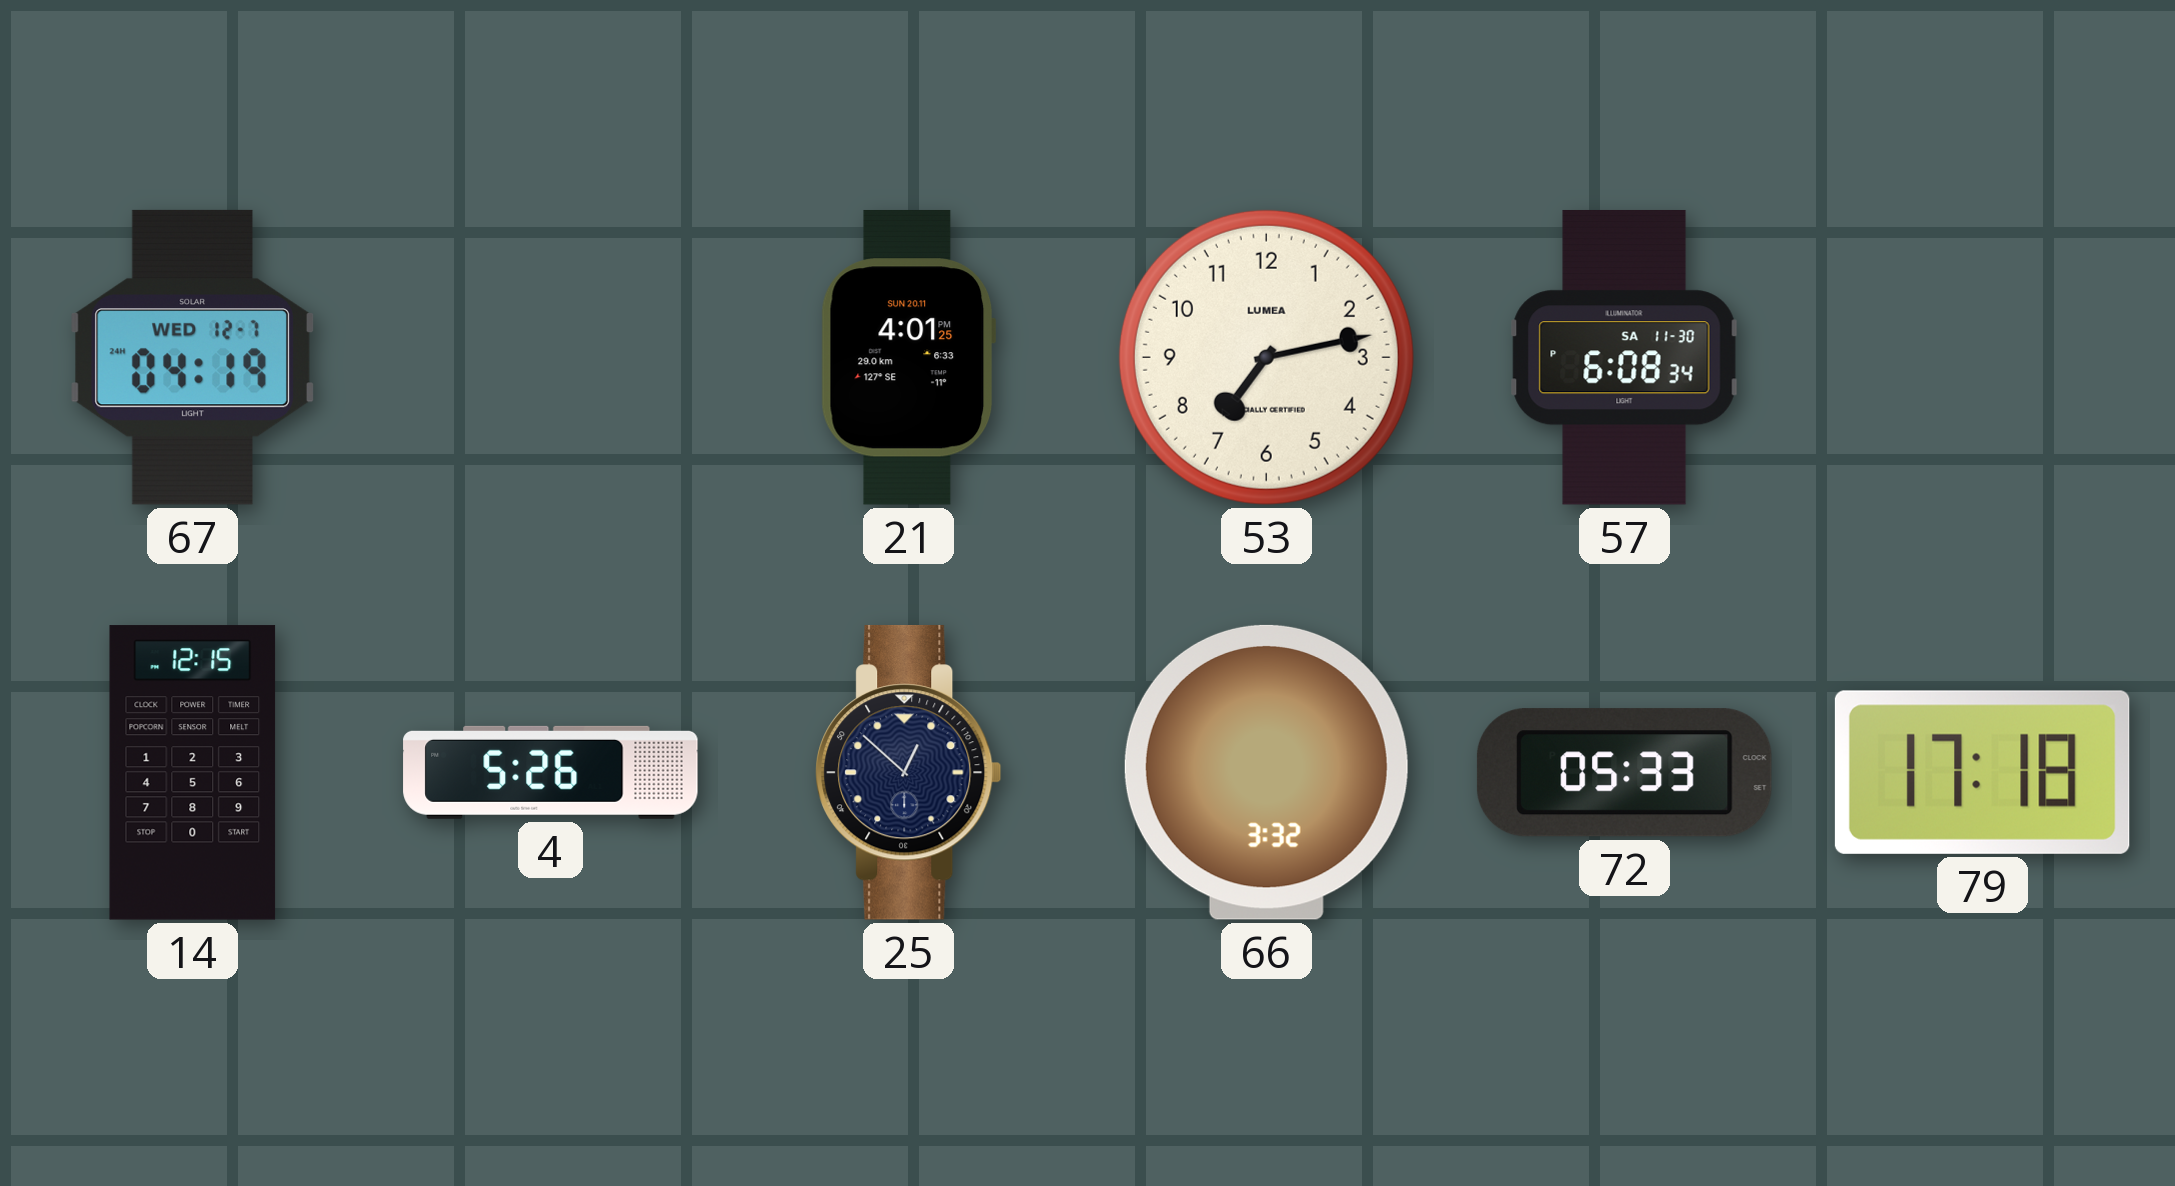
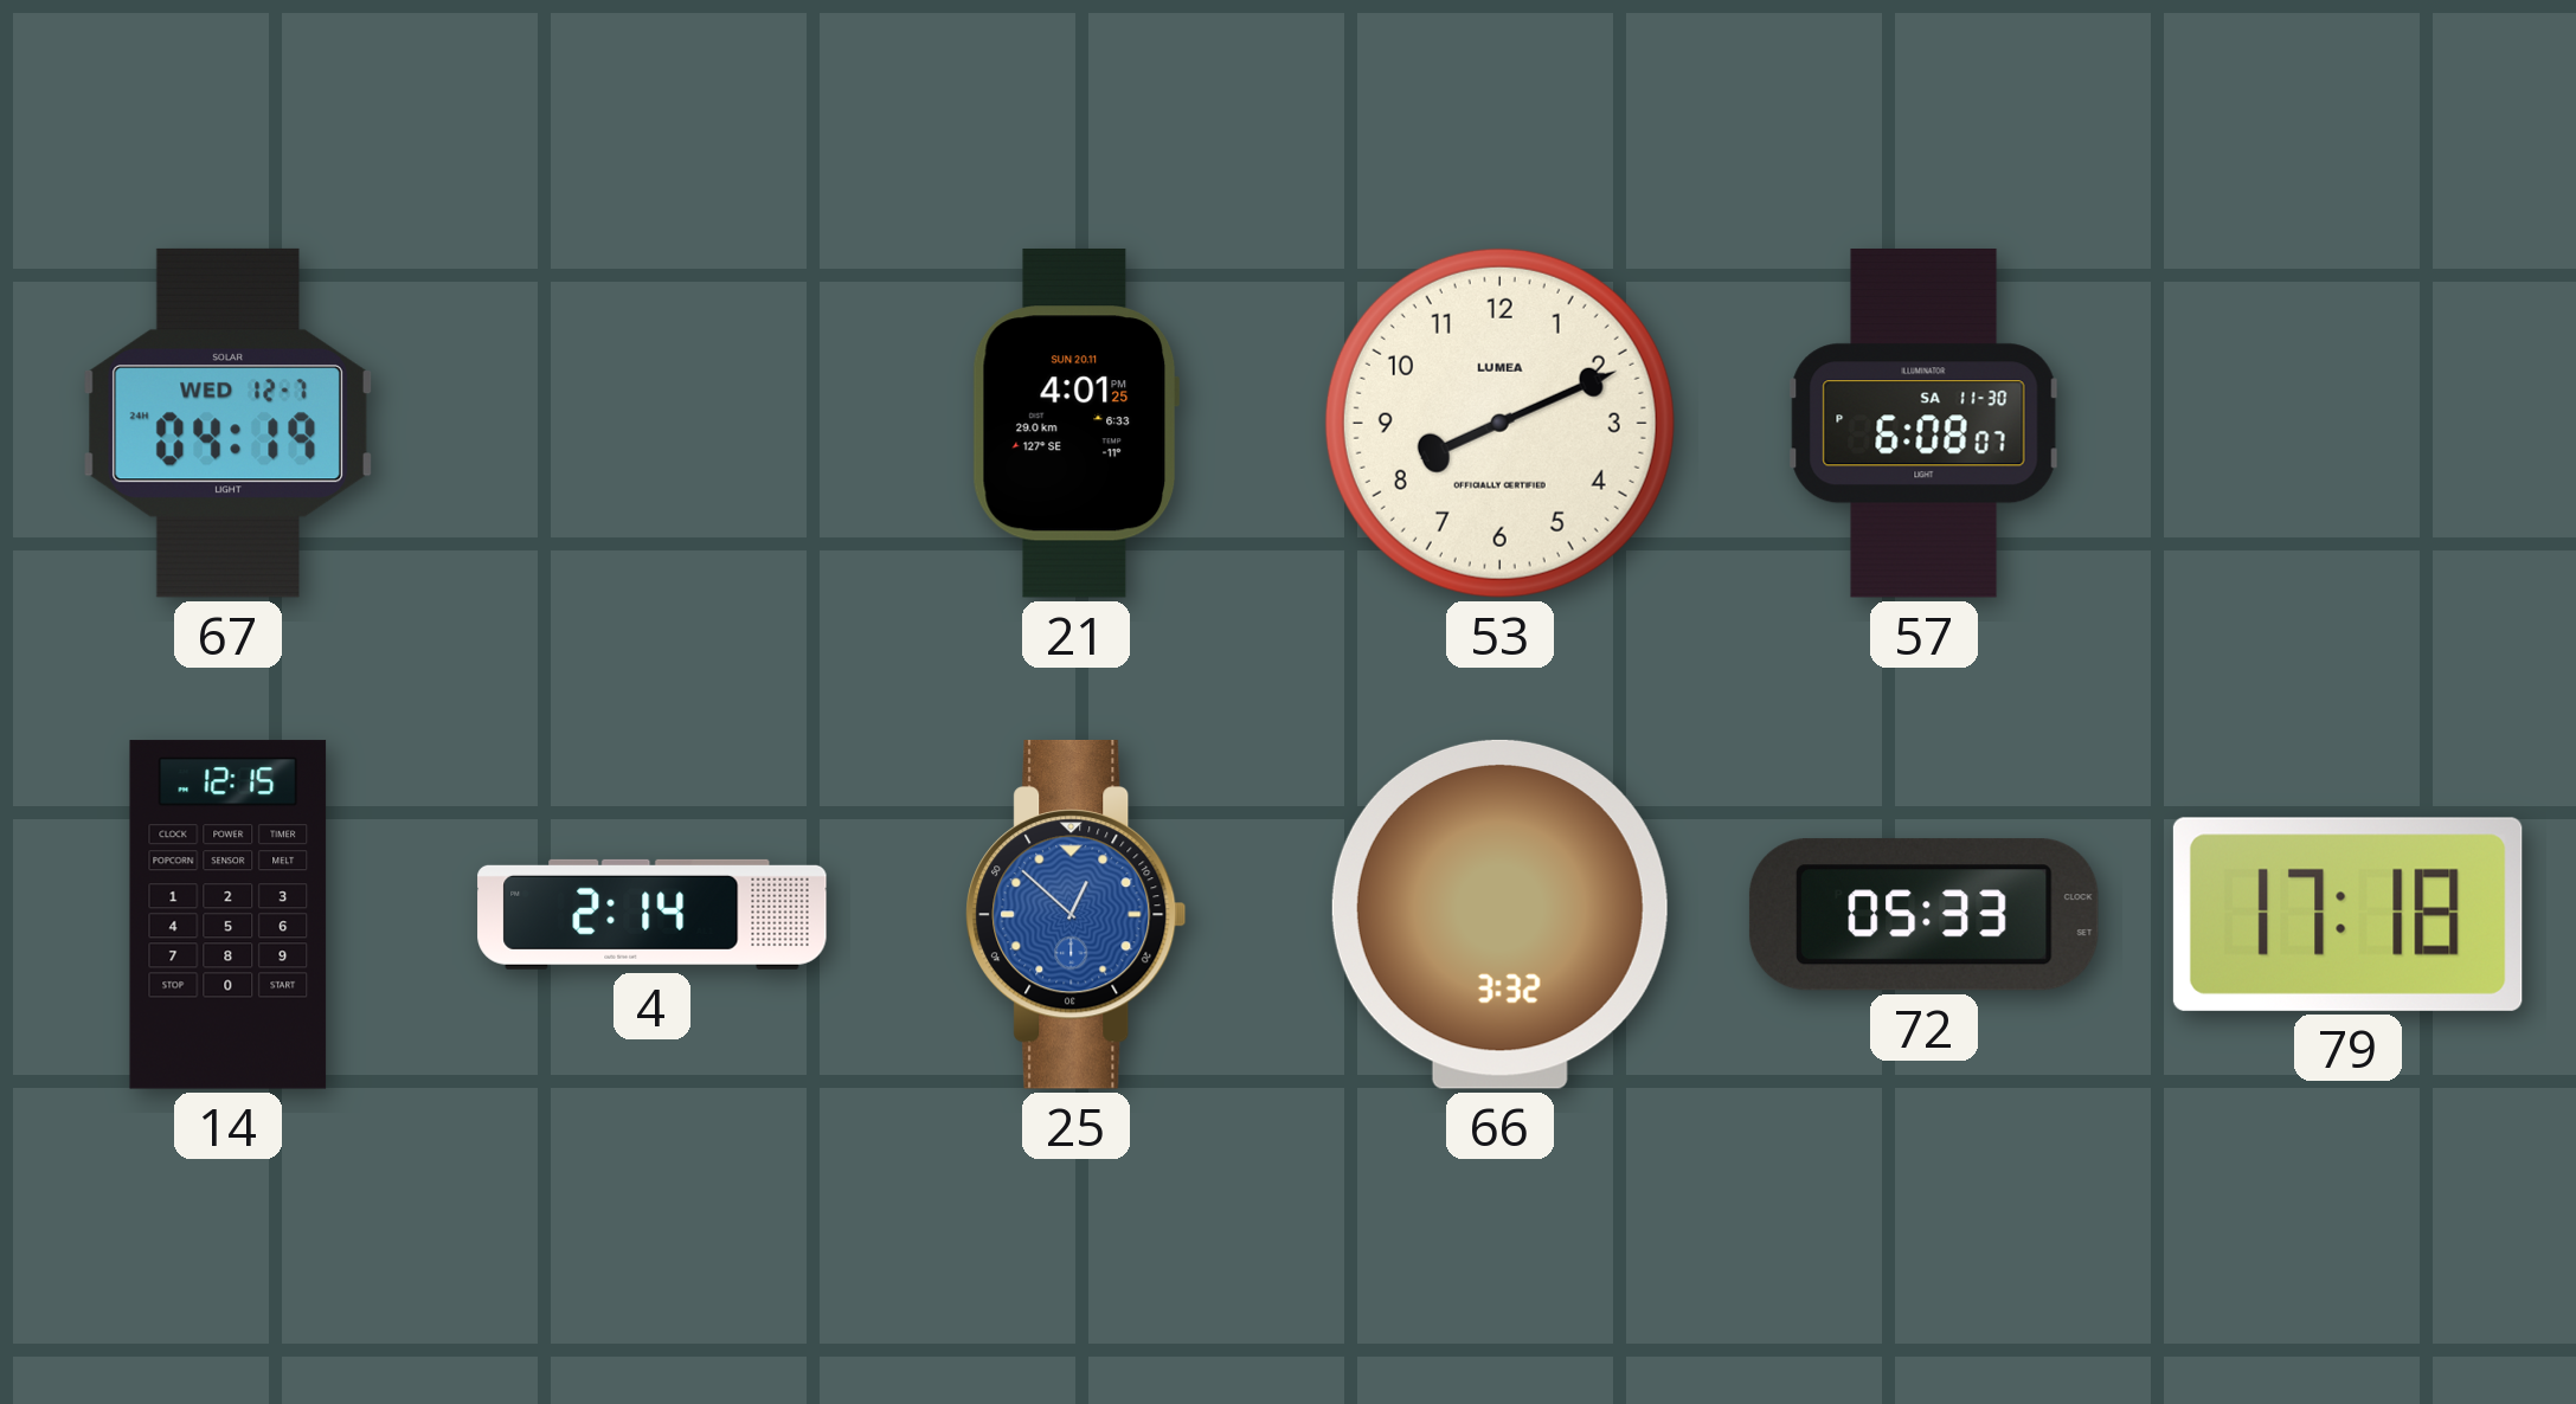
53: 7:13 -> 8:11
57: 6:08:34 PM -> 6:08:07 PM
4: 5:26 -> 2:14
25 dial: navy -> blue
